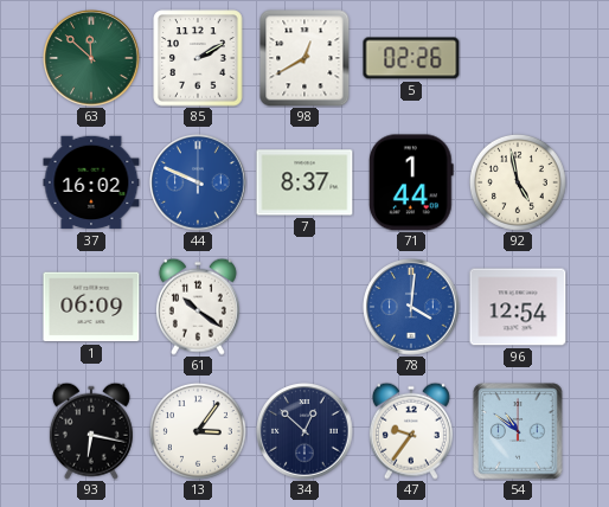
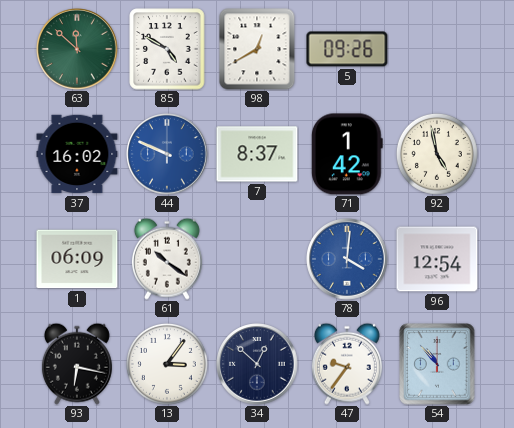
85: 2:10 -> 4:50
5: 02:26 -> 09:26
71: 1:44 -> 1:42
54: 10:51 -> 10:53
